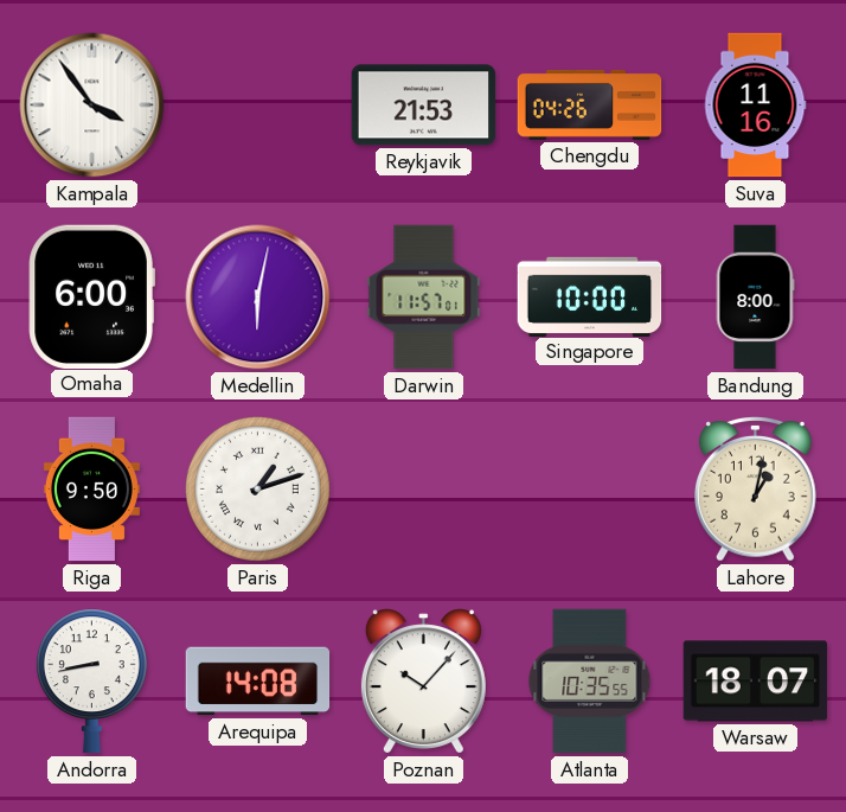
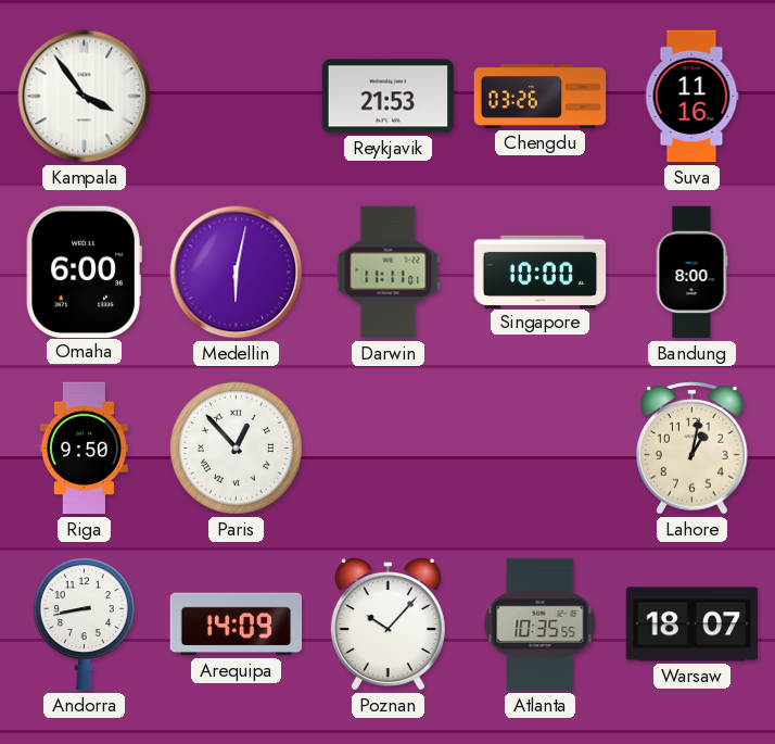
Chengdu: 04:26 -> 03:26
Darwin: 11:57 -> 11:11
Paris: 1:12 -> 12:53
Arequipa: 14:08 -> 14:09
